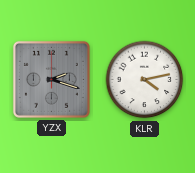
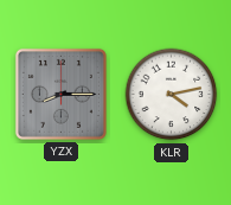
YZX: 2:18 -> 8:15
